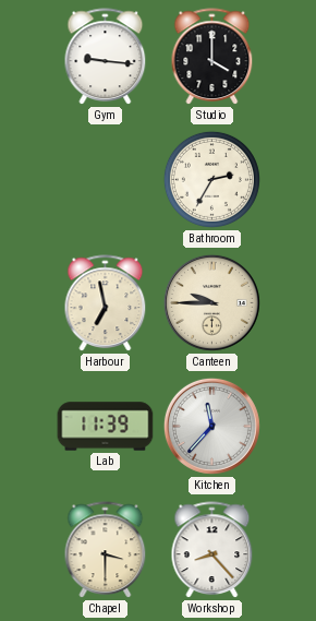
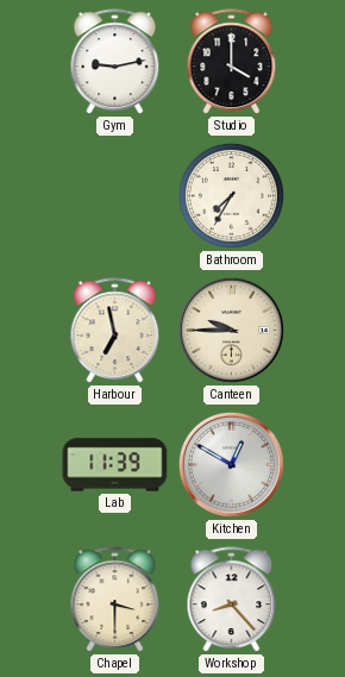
Gym: 9:16 -> 9:13
Bathroom: 2:35 -> 7:35
Kitchen: 11:37 -> 12:50
